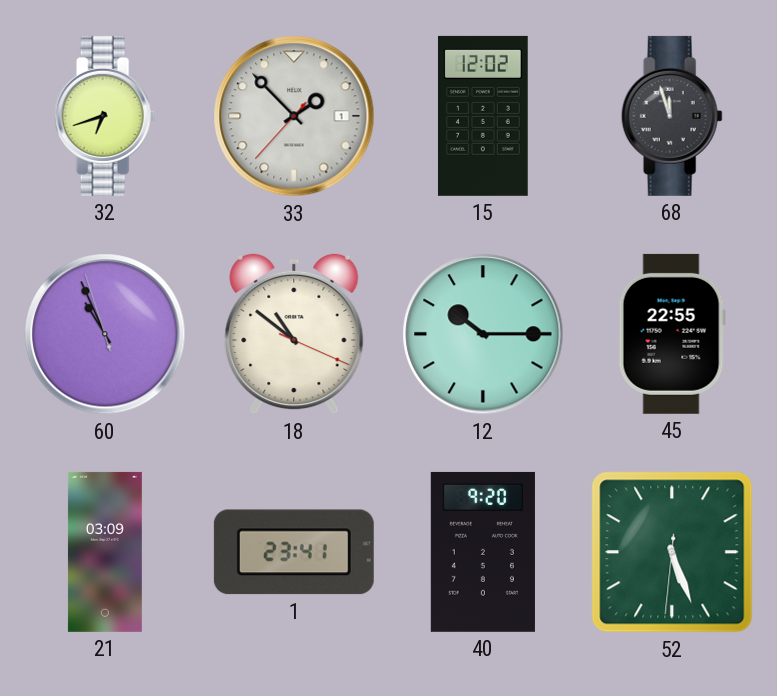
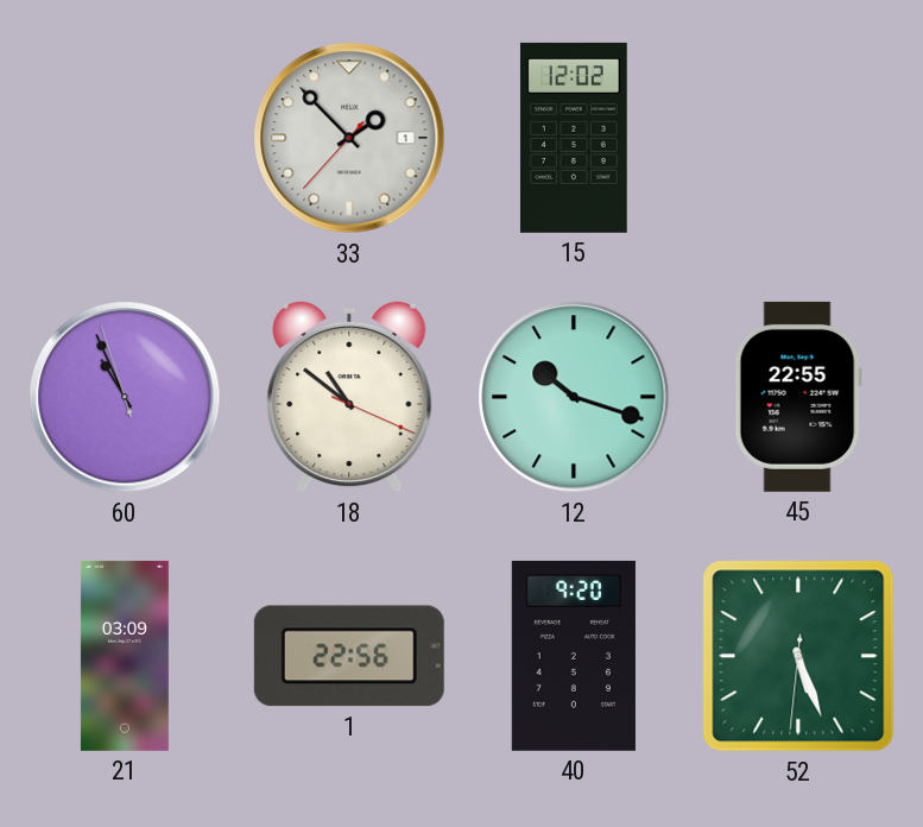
32: 6:42 -> none
68: 11:57 -> none
12: 10:15 -> 10:18
1: 23:41 -> 22:56
